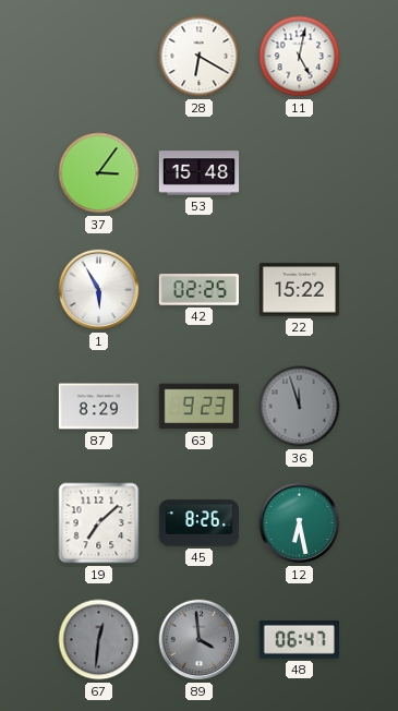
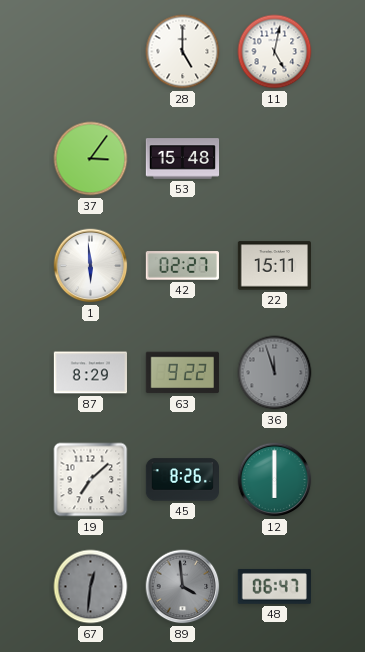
28: 6:20 -> 5:00
1: 5:55 -> 5:59
42: 02:25 -> 02:27
22: 15:22 -> 15:11
63: 9:23 -> 9:22
12: 6:28 -> 6:00
